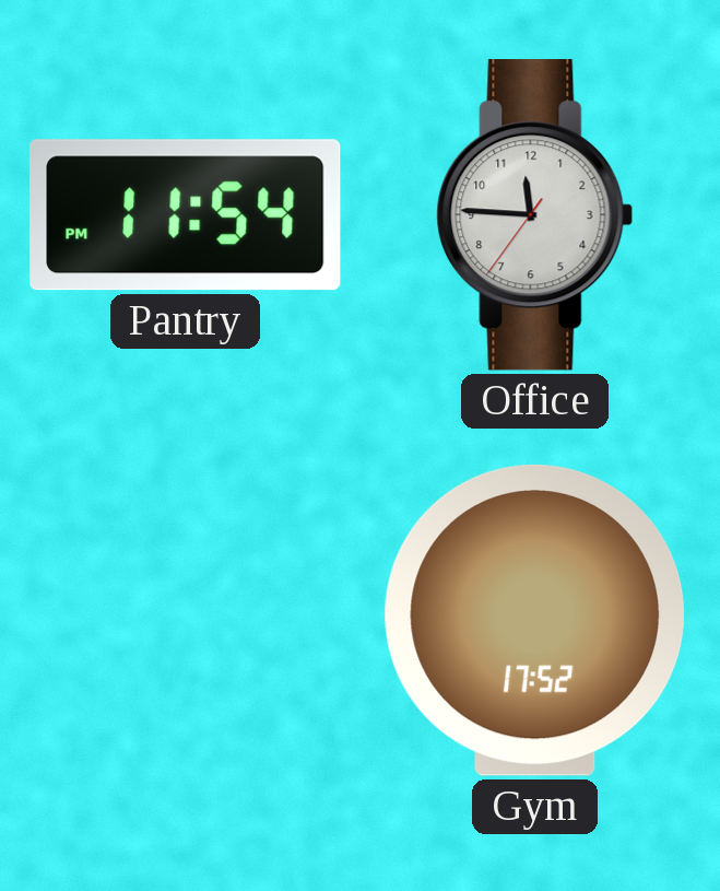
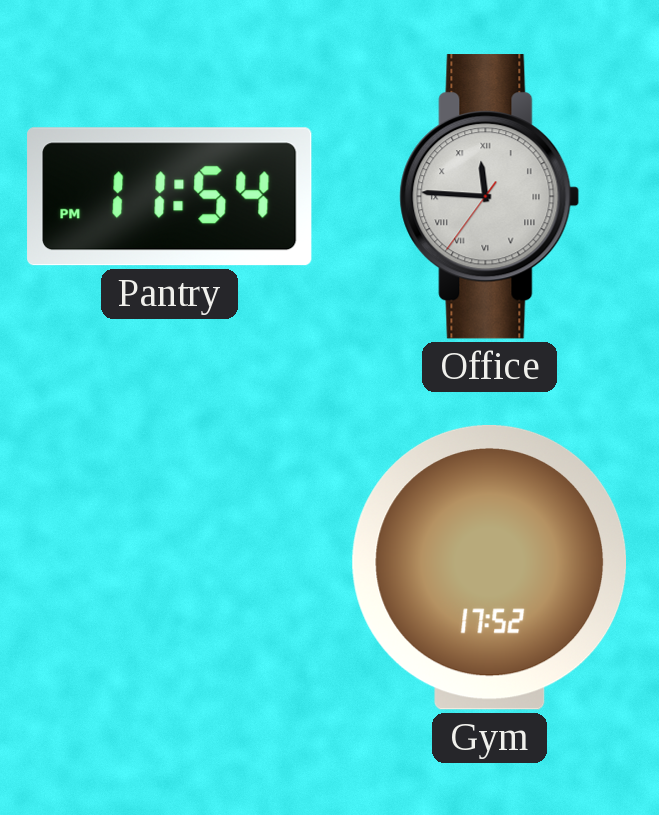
Office numerals: Arabic -> Roman
